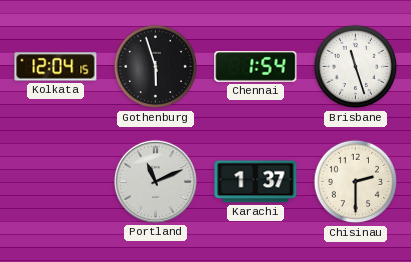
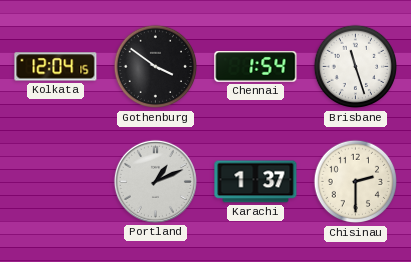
Gothenburg: 5:57 -> 3:51
Portland: 11:11 -> 1:11
